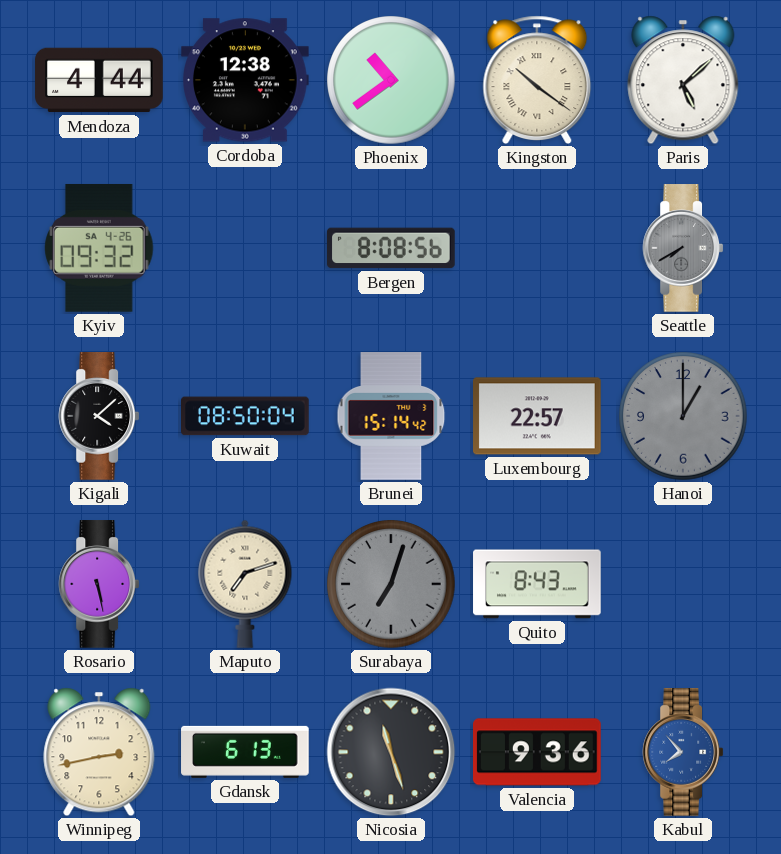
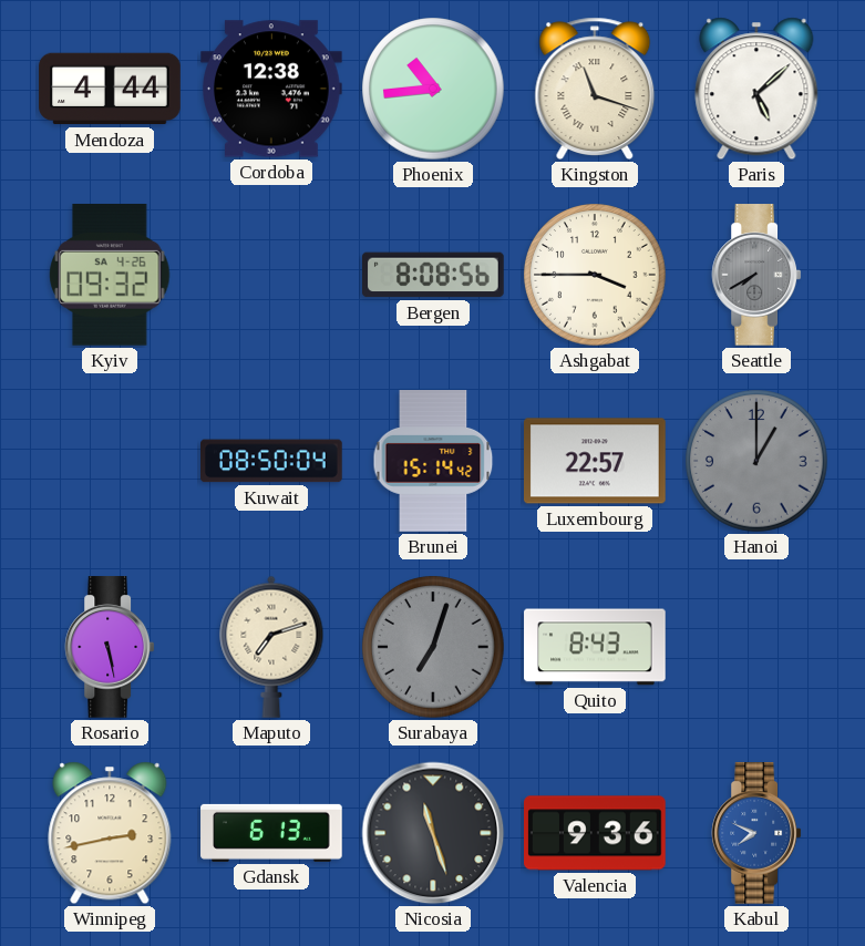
Phoenix: 10:39 -> 10:44
Kingston: 10:21 -> 11:18
Ashgabat: none -> 3:45
Kigali: 4:08 -> none
Kabul: 7:53 -> 7:49
